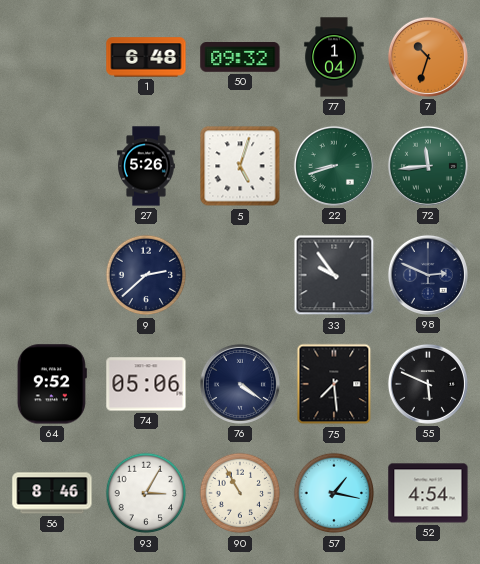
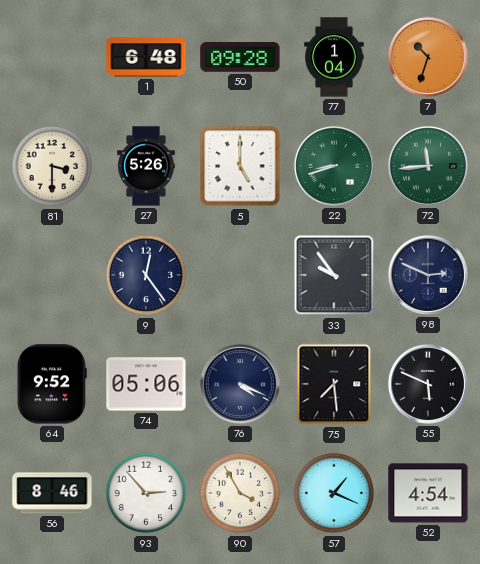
50: 09:32 -> 09:28
81: none -> 3:30
5: 5:03 -> 5:00
9: 2:38 -> 12:24
76: 4:21 -> 4:19
93: 3:05 -> 2:53
90: 10:55 -> 3:55
57: 1:17 -> 1:19
